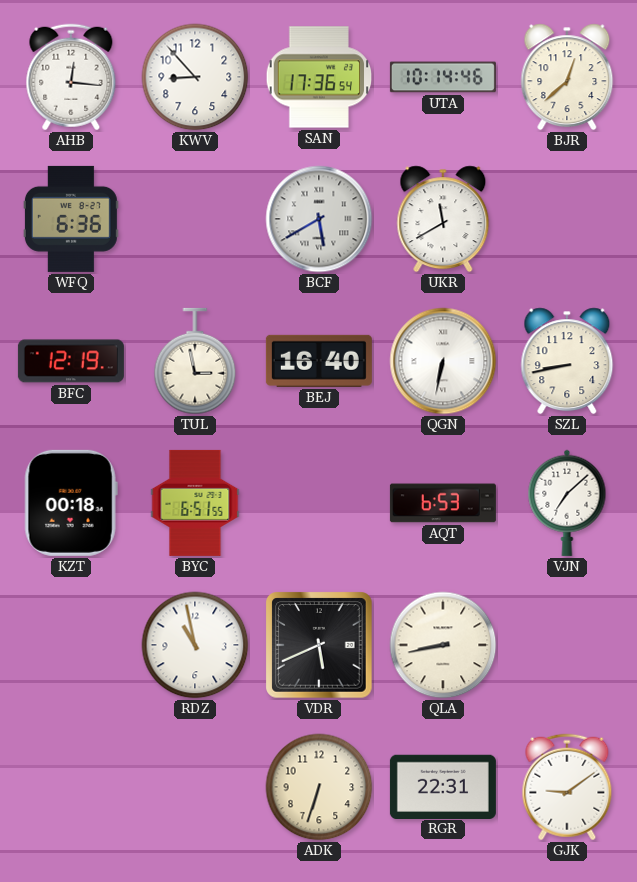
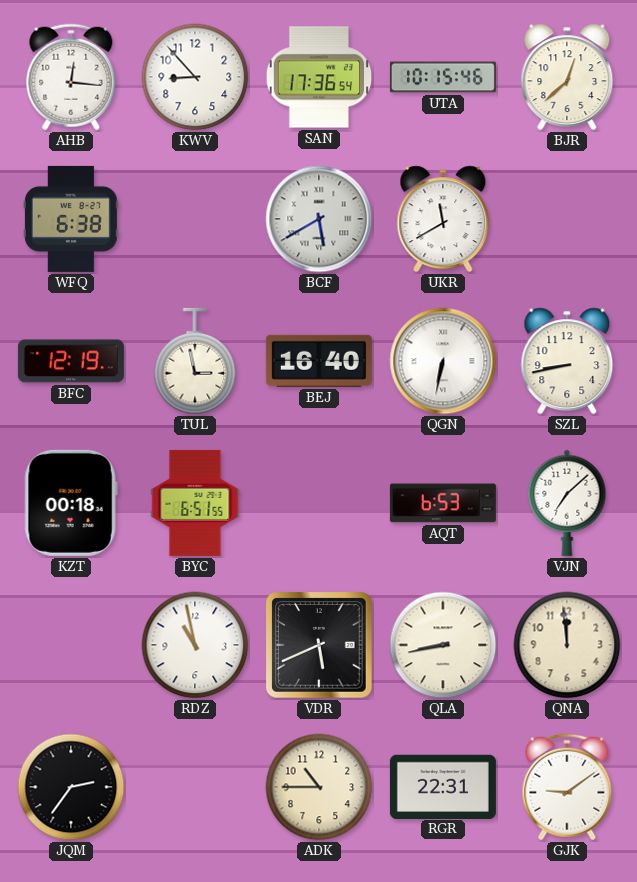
UTA: 10:14 -> 10:15
WFQ: 6:36 -> 6:38
QNA: none -> 11:59
JQM: none -> 2:36
ADK: 6:33 -> 10:45
